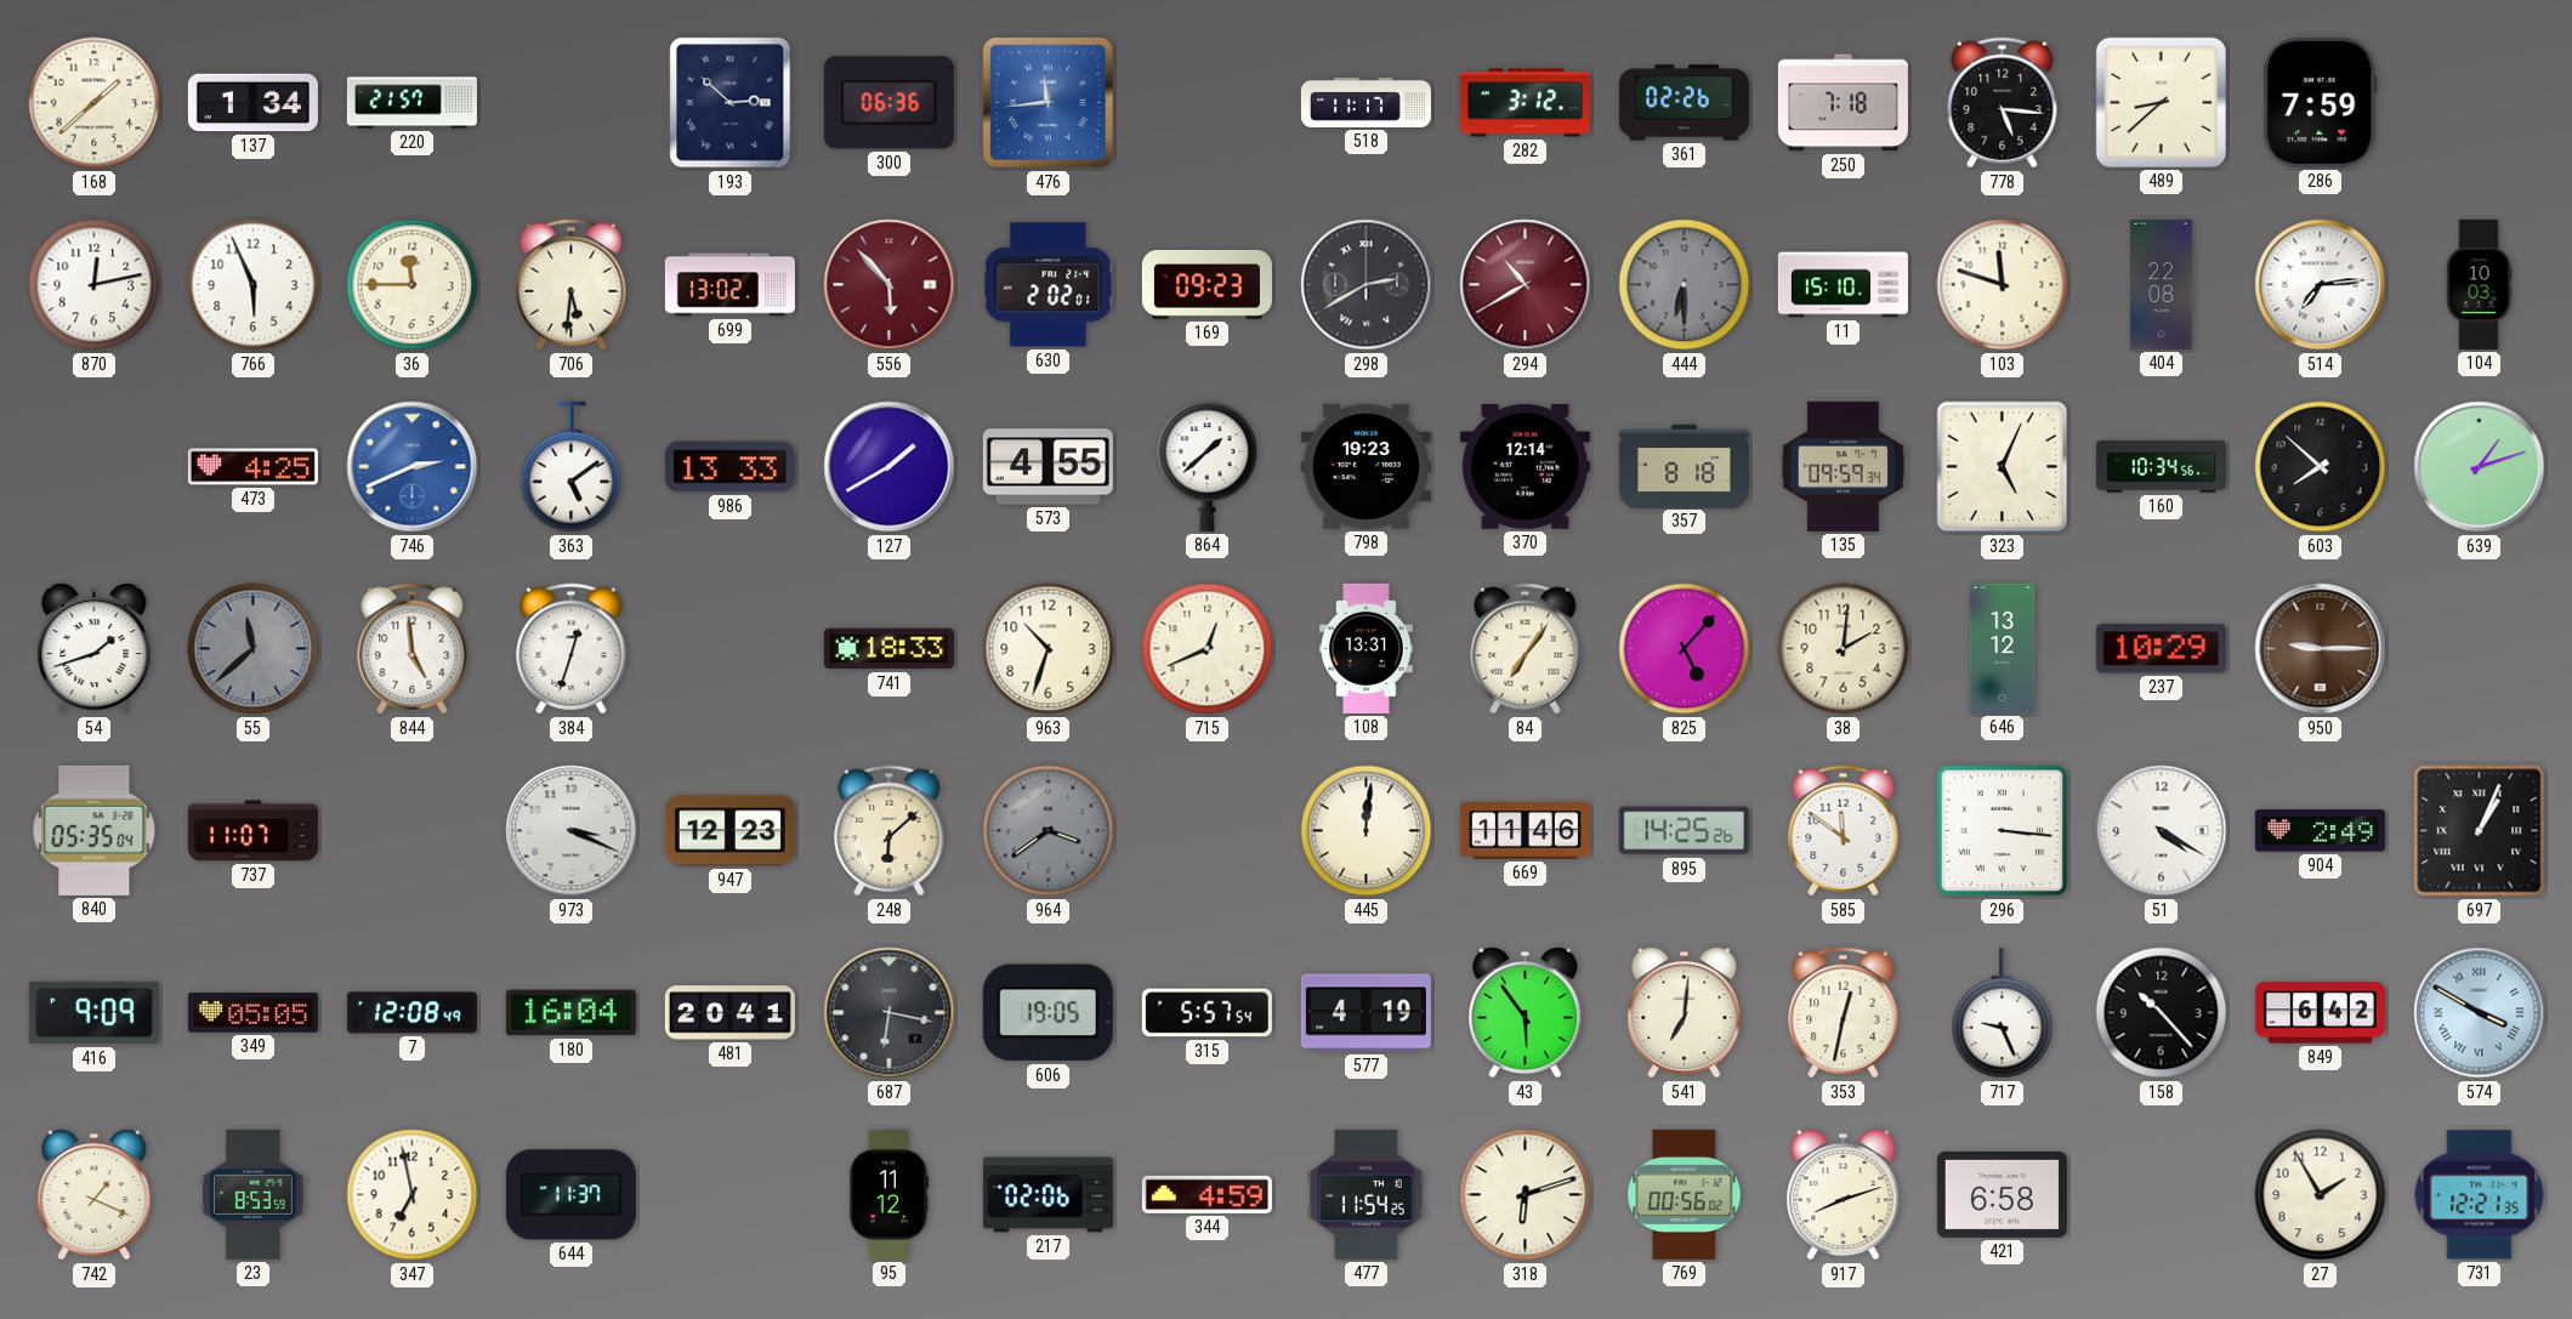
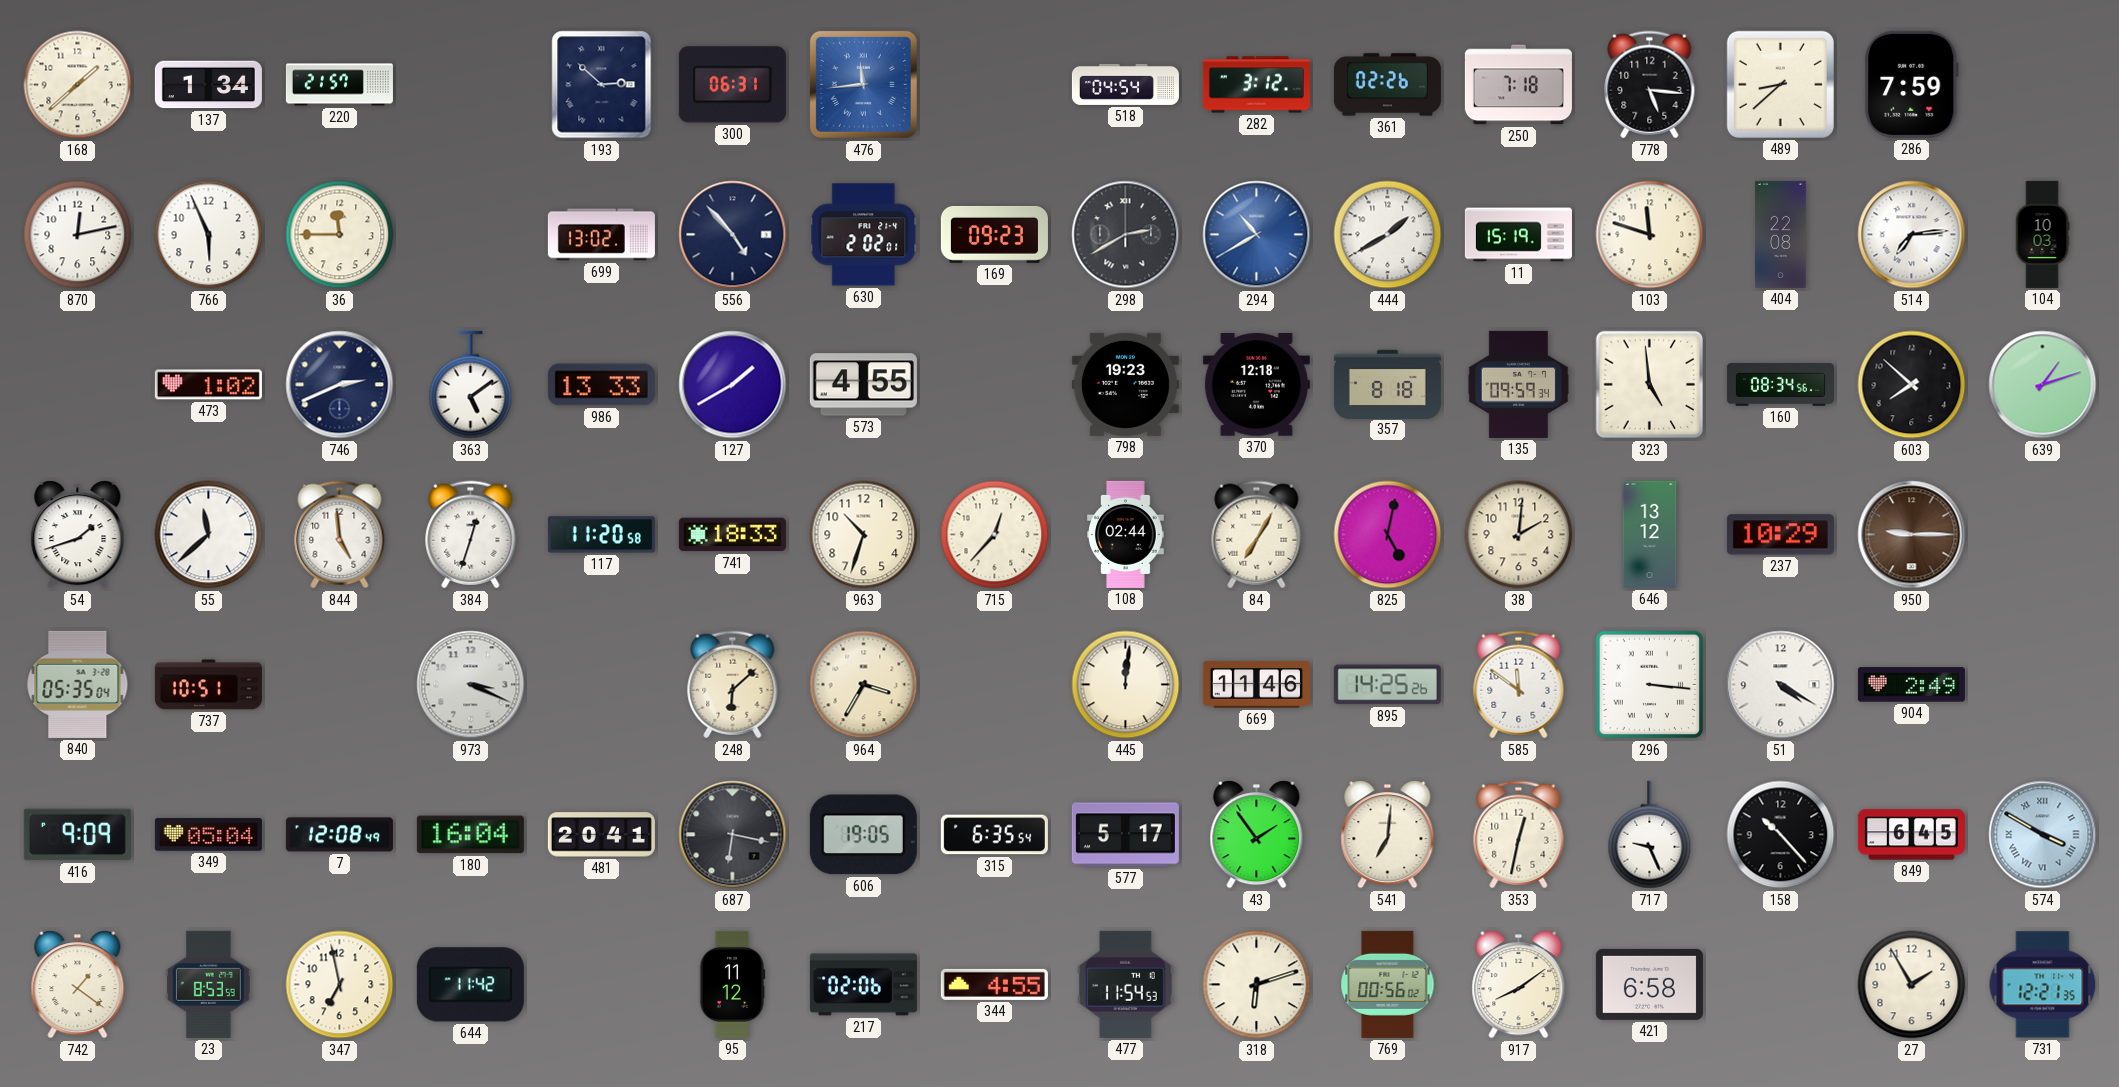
300: 06:36 -> 06:31
518: 11:17 -> 04:54
706: 5:31 -> none
556: 5:53 -> 4:53
556 dial: burgundy -> navy
294 dial: burgundy -> blue
444: 6:30 -> 1:40
444 dial: grey -> white
11: 15:10 -> 15:19
473: 4:25 -> 1:02
746 dial: blue -> navy
864: 1:38 -> none
370: 12:14 -> 12:18
323: 5:04 -> 4:59
160: 10:34 -> 08:34
55 dial: grey -> white
117: none -> 11:20
715: 12:41 -> 12:37
108: 13:31 -> 02:44
84: 7:06 -> 7:05
825: 5:07 -> 5:02
737: 11:07 -> 10:51
947: 12:23 -> none
964: 3:39 -> 3:35
964 dial: grey -> cream
697: 1:04 -> none
349: 05:05 -> 05:04
315: 5:57 -> 6:35
577: 4:19 -> 5:17
43: 5:54 -> 1:54
849: 6:42 -> 6:45
742: 1:19 -> 1:21
644: 11:37 -> 11:42
344: 4:59 -> 4:55
477: 11:54:25 -> 11:54:53
917: 8:12 -> 8:09
